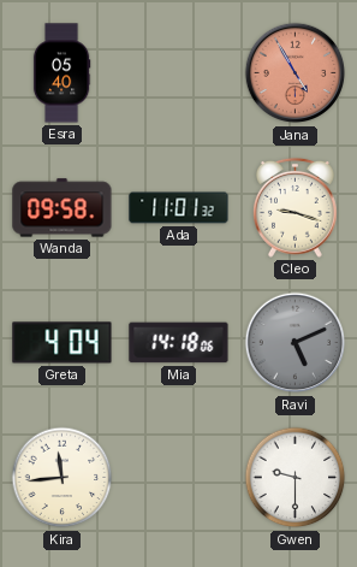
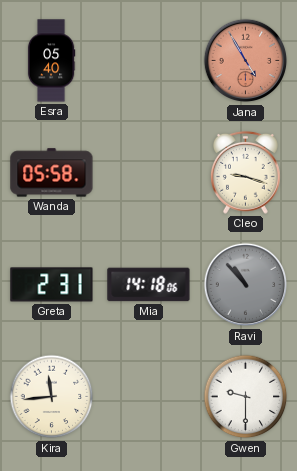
Wanda: 09:58 -> 05:58
Ada: 11:01 -> none
Greta: 4:04 -> 2:31
Ravi: 5:11 -> 10:53
